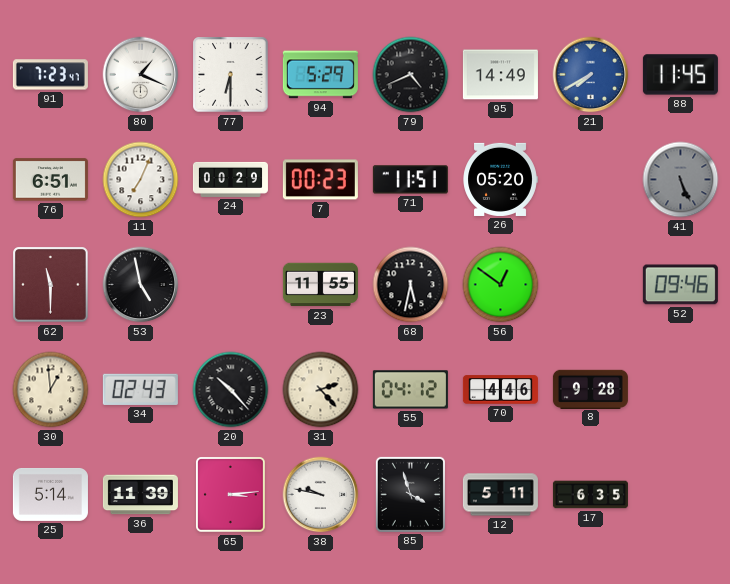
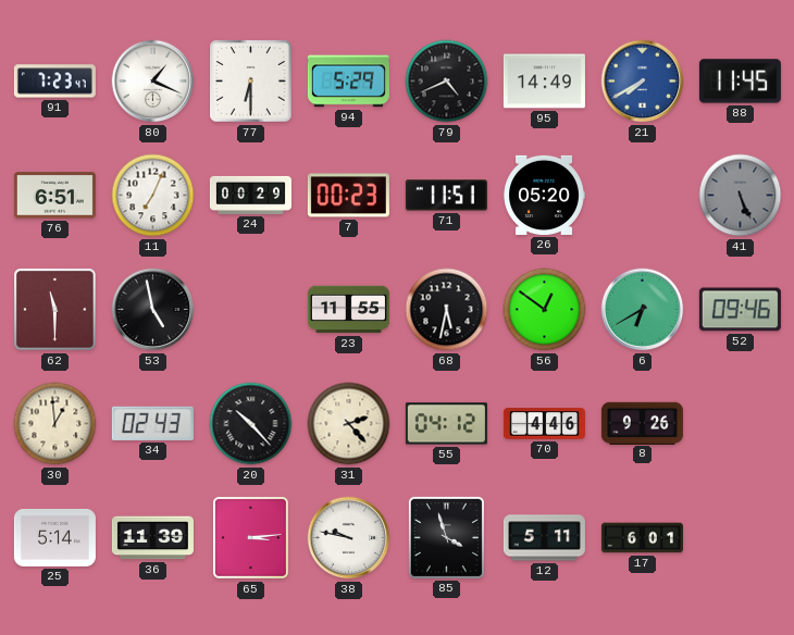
6: none -> 6:40
8: 9:28 -> 9:26
17: 6:35 -> 6:01
